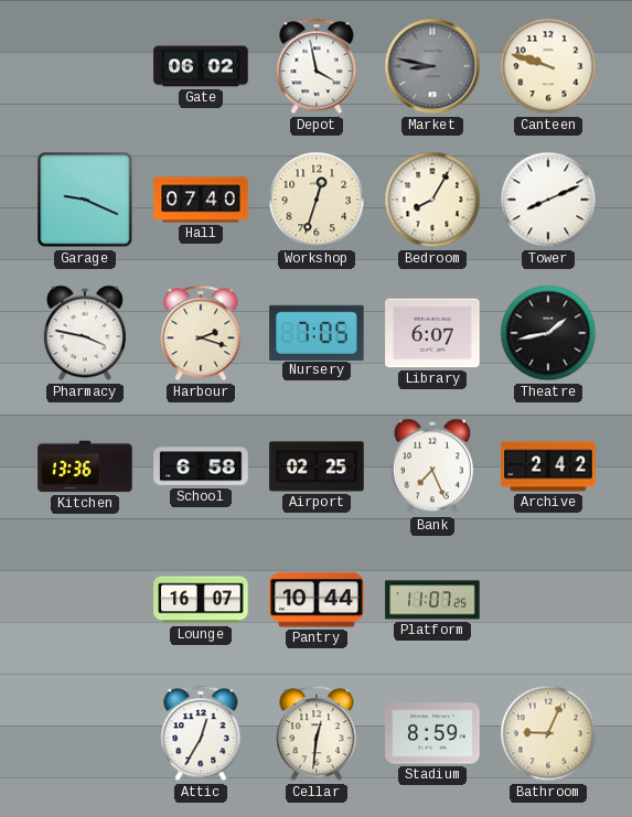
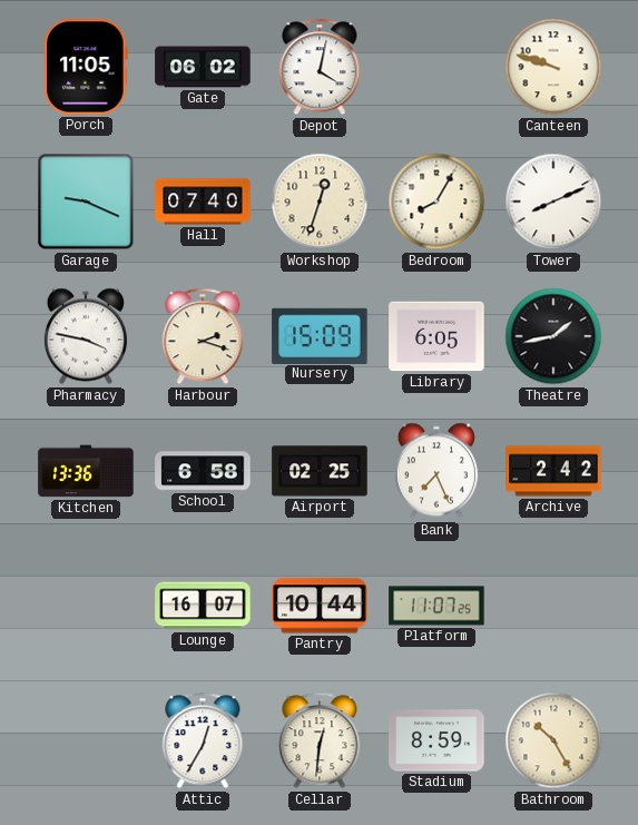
Porch: none -> 11:05
Depot: 3:58 -> 4:02
Market: 8:47 -> none
Nursery: 7:05 -> 15:09
Library: 6:07 -> 6:05
Bathroom: 9:04 -> 10:25
